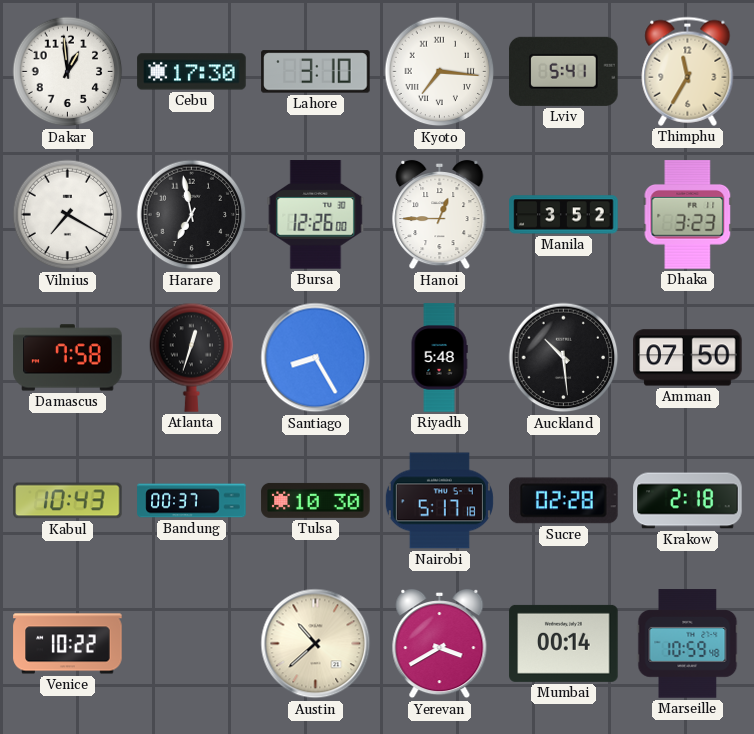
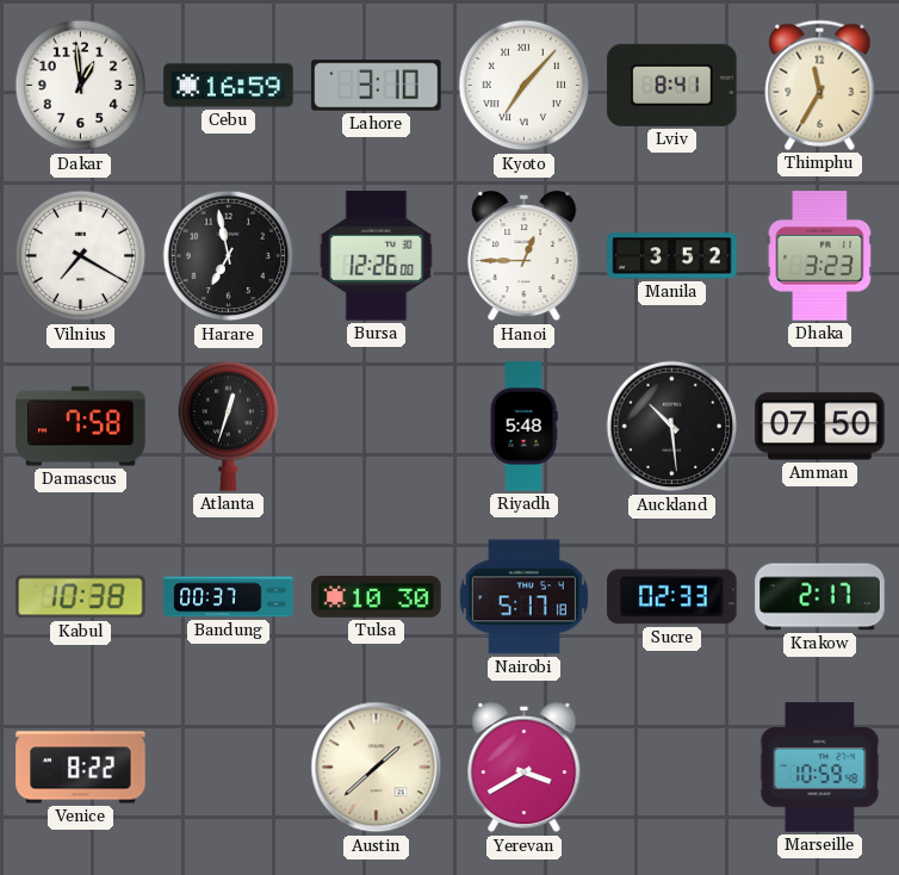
Cebu: 17:30 -> 16:59
Kyoto: 7:16 -> 7:07
Lviv: 5:41 -> 8:41
Santiago: 8:25 -> none
Kabul: 10:43 -> 10:38
Sucre: 02:28 -> 02:33
Krakow: 2:18 -> 2:17
Venice: 10:22 -> 8:22
Austin: 10:38 -> 1:38
Mumbai: 00:14 -> none
